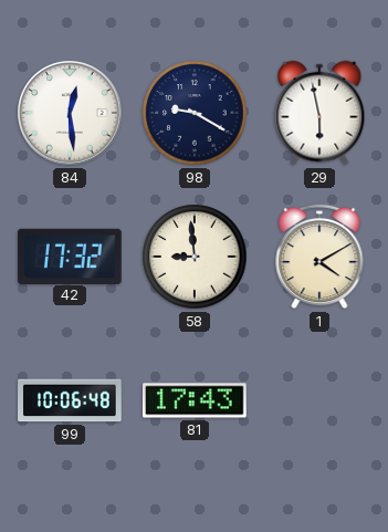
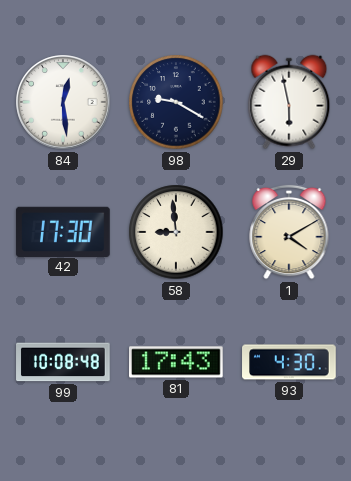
42: 17:32 -> 17:30
99: 10:06 -> 10:08
93: none -> 4:30
